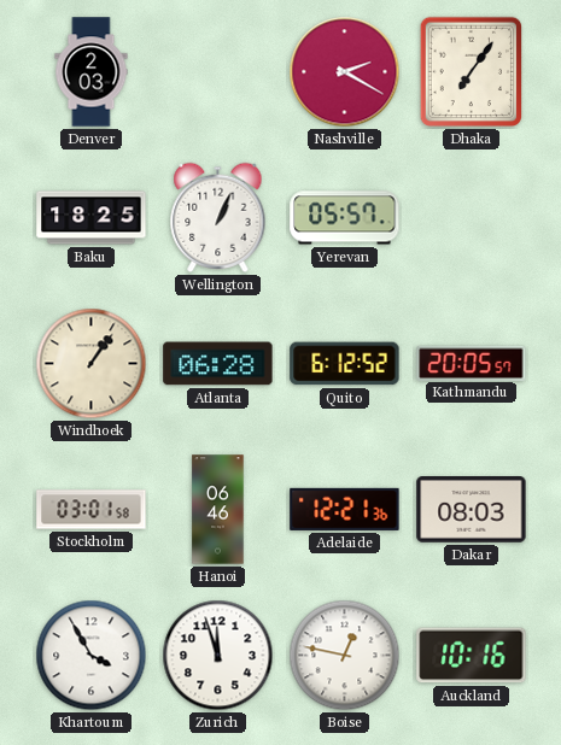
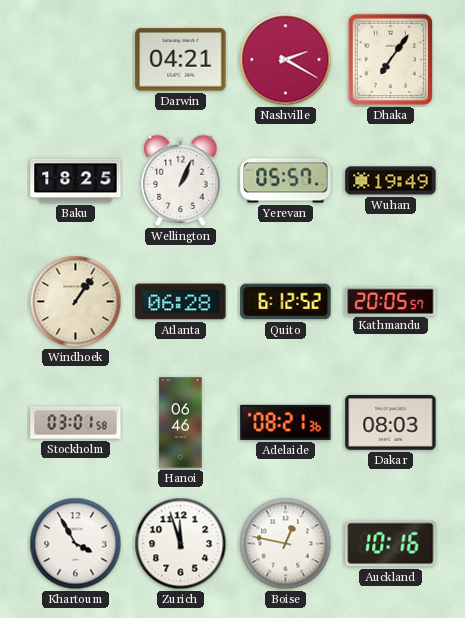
Denver: 2:03 -> none
Darwin: none -> 04:21
Wuhan: none -> 19:49
Adelaide: 12:21 -> 08:21
